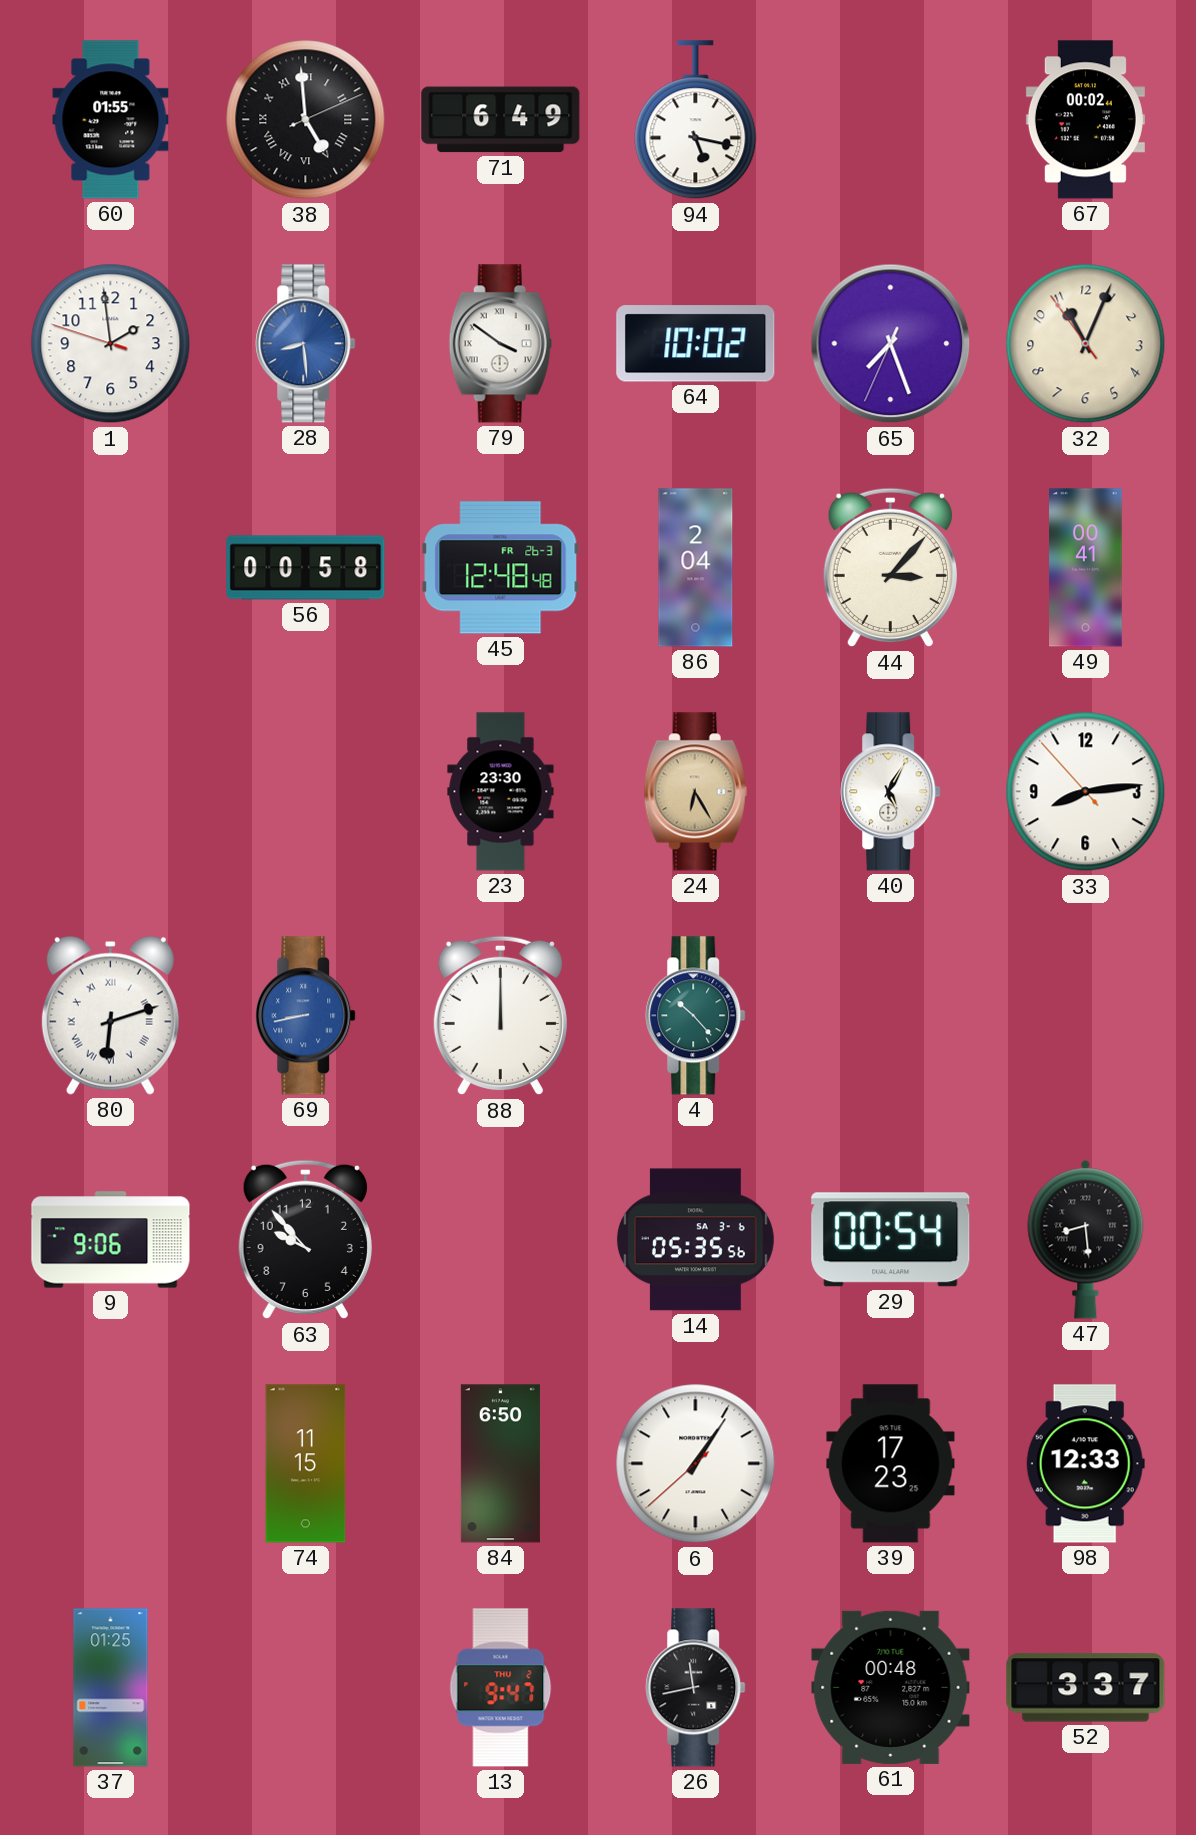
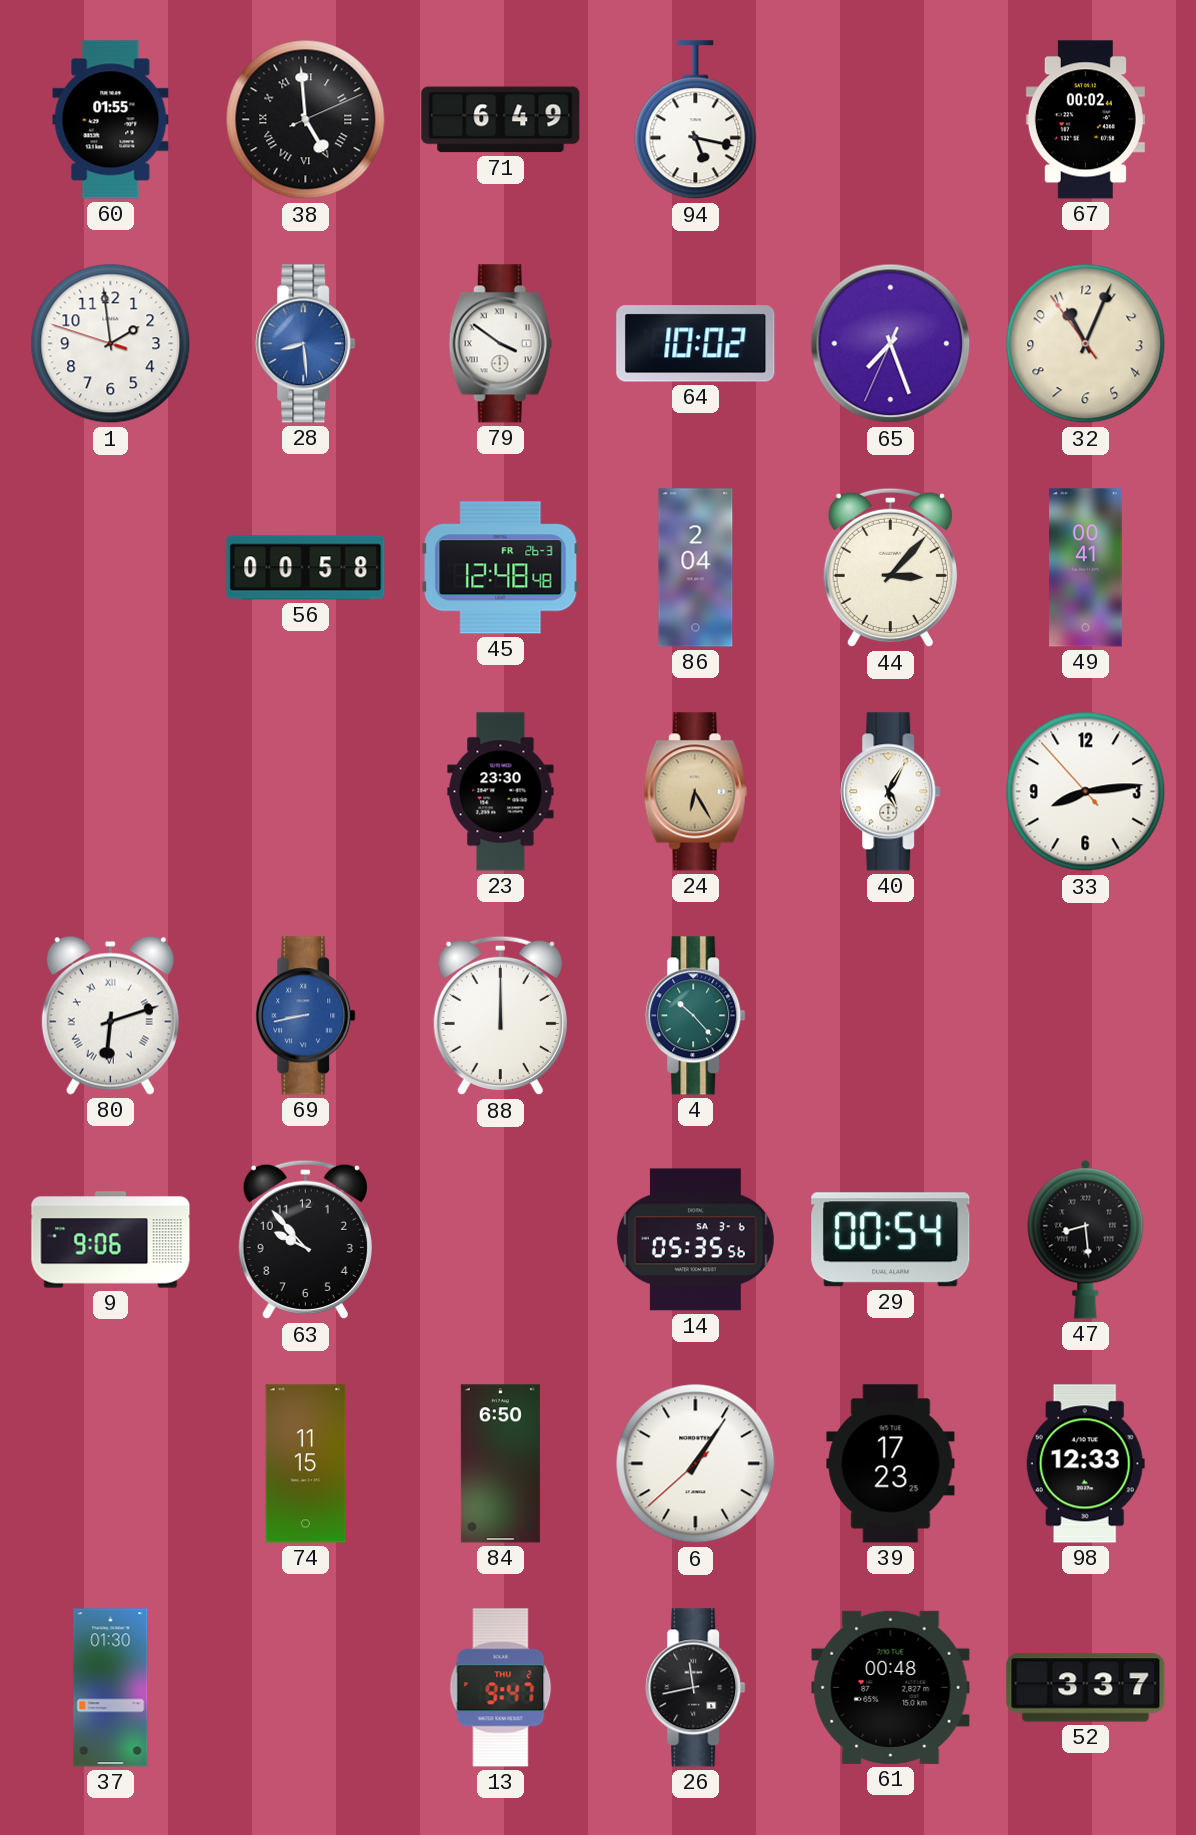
37: 01:25 -> 01:30
